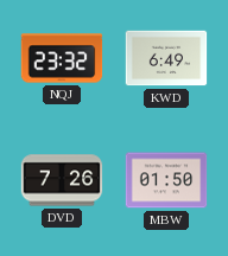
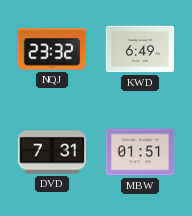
DVD: 7:26 -> 7:31
MBW: 01:50 -> 01:51
